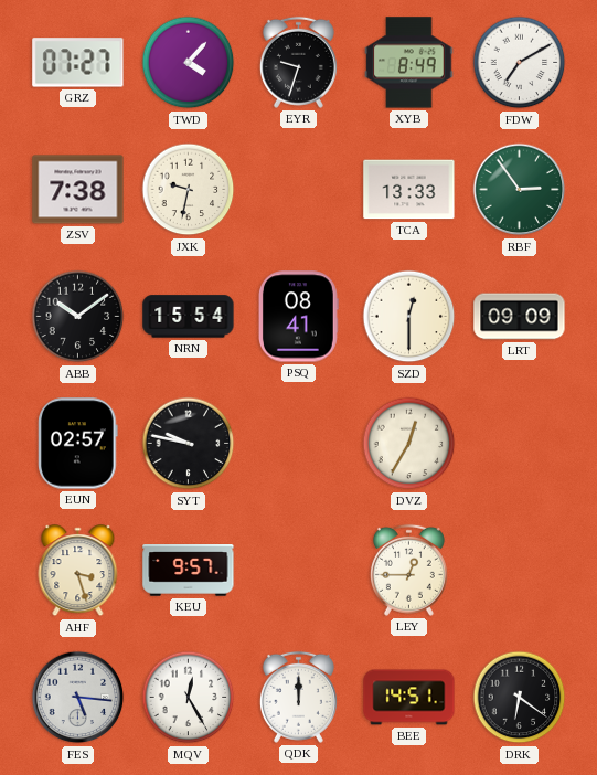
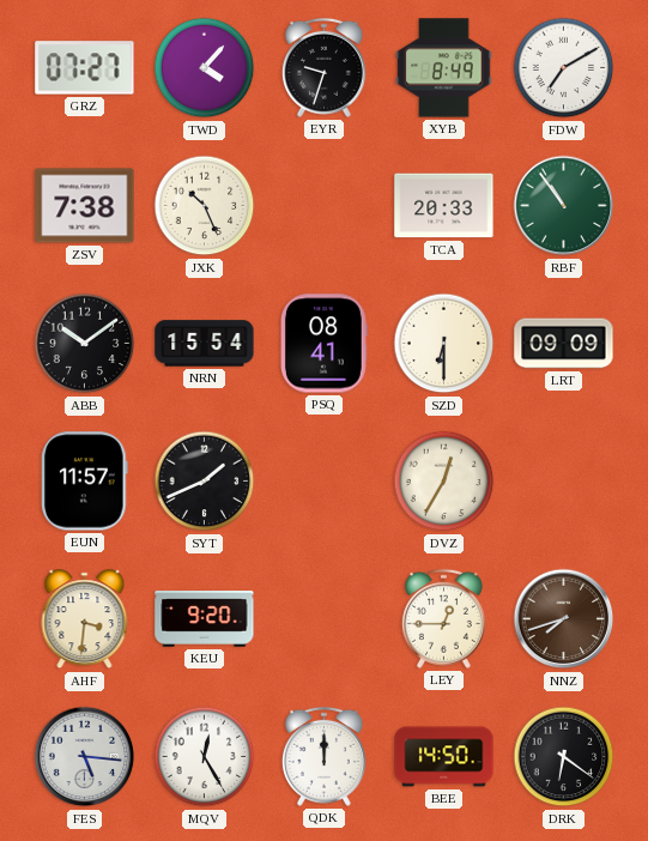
JXK: 9:32 -> 10:26
TCA: 13:33 -> 20:33
RBF: 2:54 -> 10:54
SZD: 12:30 -> 6:30
EUN: 02:57 -> 11:57
SYT: 9:47 -> 1:41
AHF: 3:27 -> 3:31
KEU: 9:57 -> 9:20
NNZ: none -> 7:42
BEE: 14:51 -> 14:50
